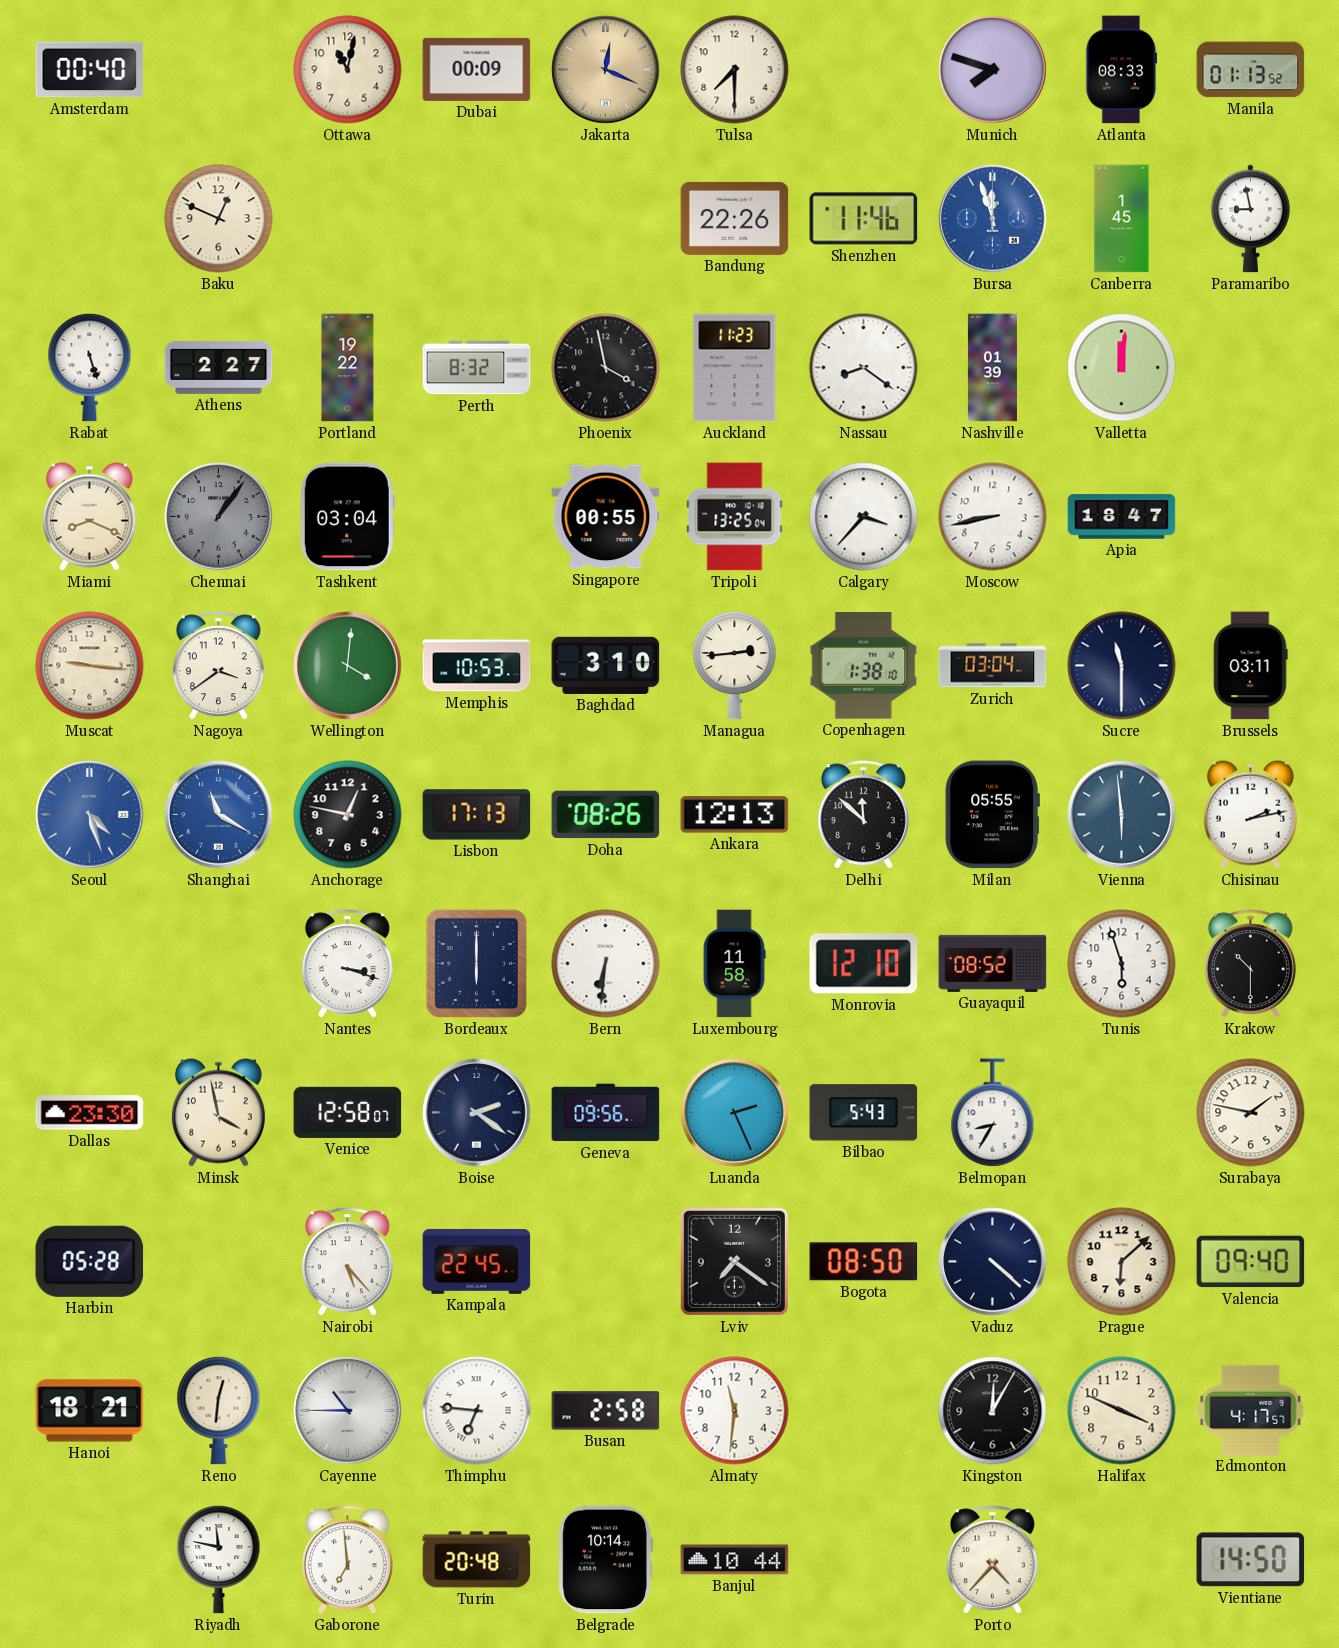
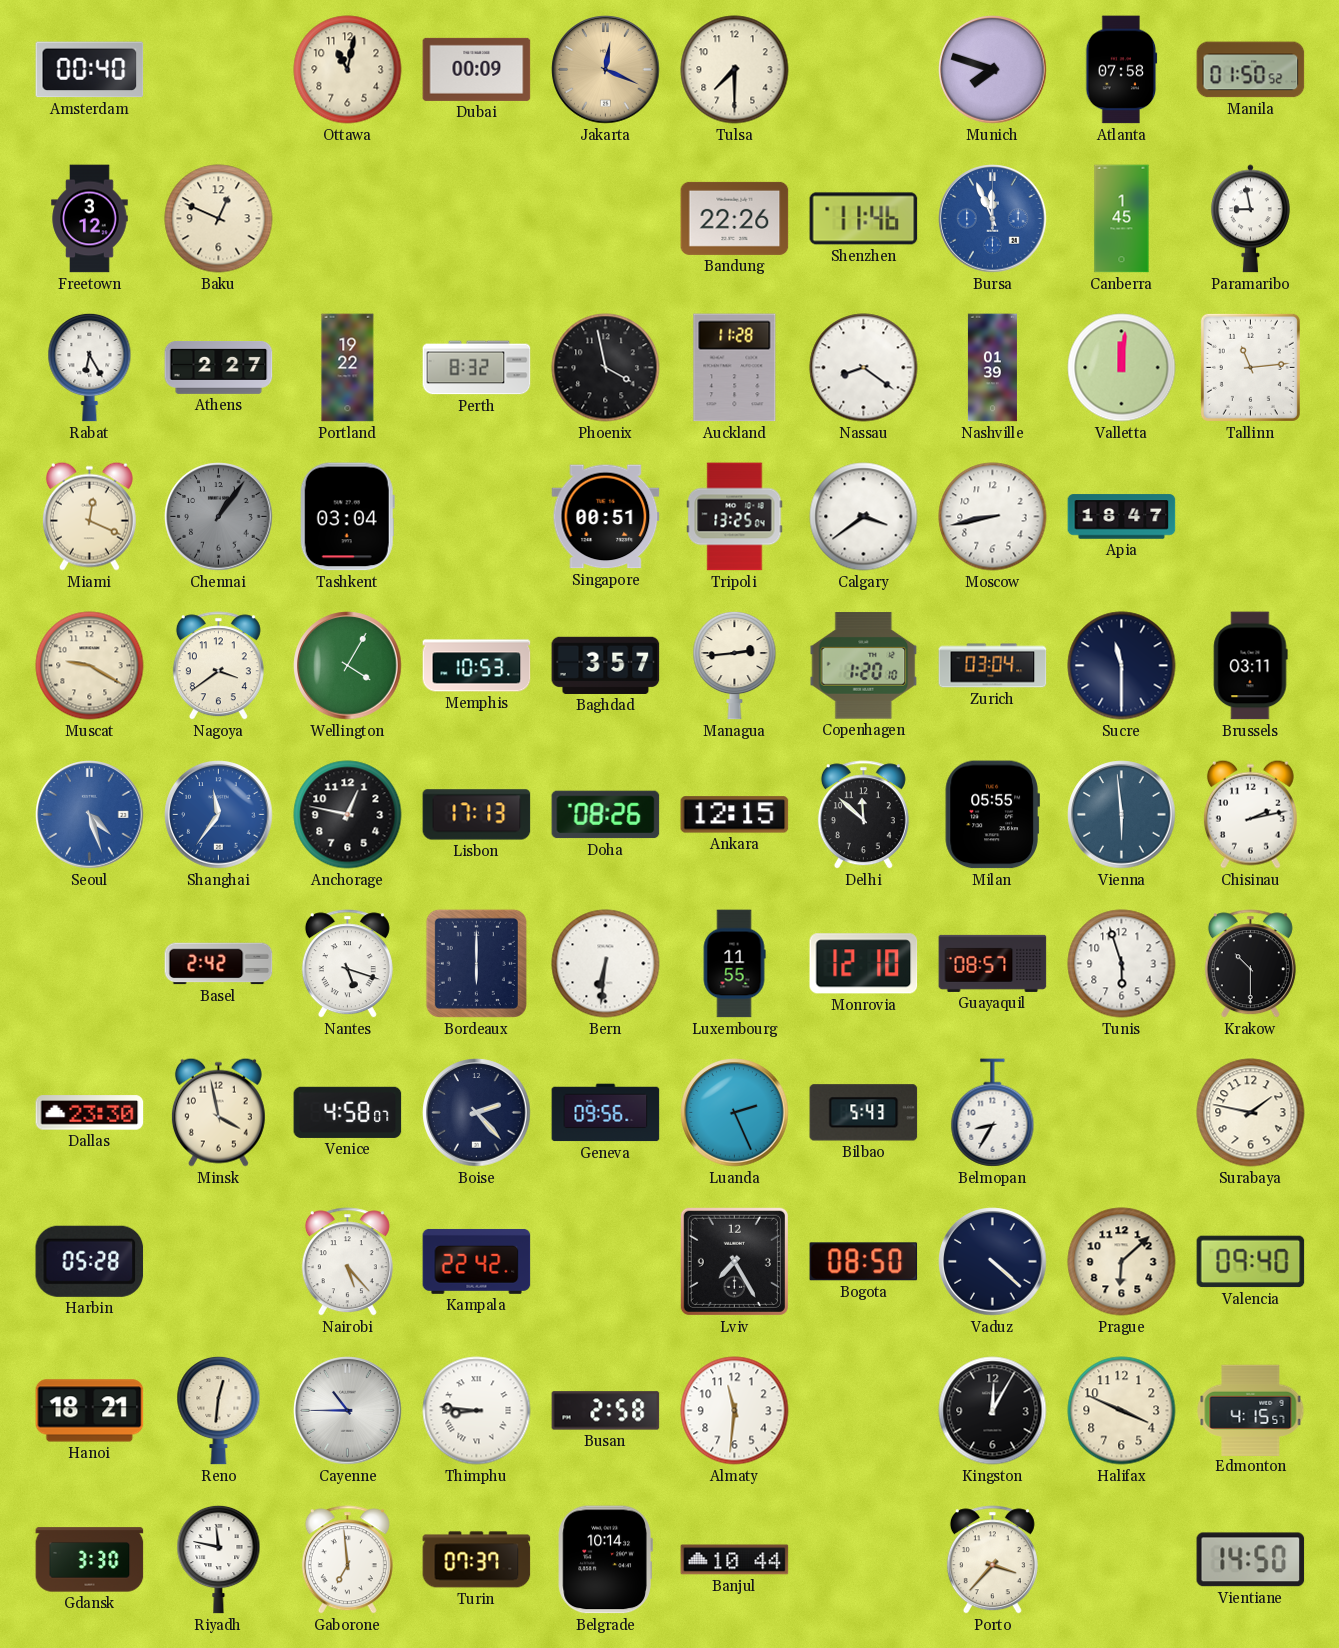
Atlanta: 08:33 -> 07:58
Manila: 01:13 -> 01:50
Freetown: none -> 3:12
Bursa: 11:57 -> 11:56
Rabat: 5:27 -> 6:25
Auckland: 11:23 -> 11:28
Tallinn: none -> 11:14
Miami: 8:19 -> 12:19
Singapore: 00:55 -> 00:51
Calgary: 3:37 -> 3:39
Muscat: 9:16 -> 9:20
Wellington: 4:01 -> 4:05
Baghdad: 3:10 -> 3:57
Copenhagen: 1:38 -> 1:20
Shanghai: 11:20 -> 11:36
Ankara: 12:13 -> 12:15
Basel: none -> 2:42
Nantes: 3:18 -> 5:18
Luxembourg: 11:58 -> 11:55
Guayaquil: 08:52 -> 08:57
Venice: 12:58 -> 4:58
Boise: 2:21 -> 2:23
Kampala: 22:45 -> 22:42
Lviv: 7:21 -> 7:25
Thimphu: 6:46 -> 8:46
Edmonton: 4:17 -> 4:15
Gdansk: none -> 3:30
Turin: 20:48 -> 07:37
Porto: 4:37 -> 3:37
